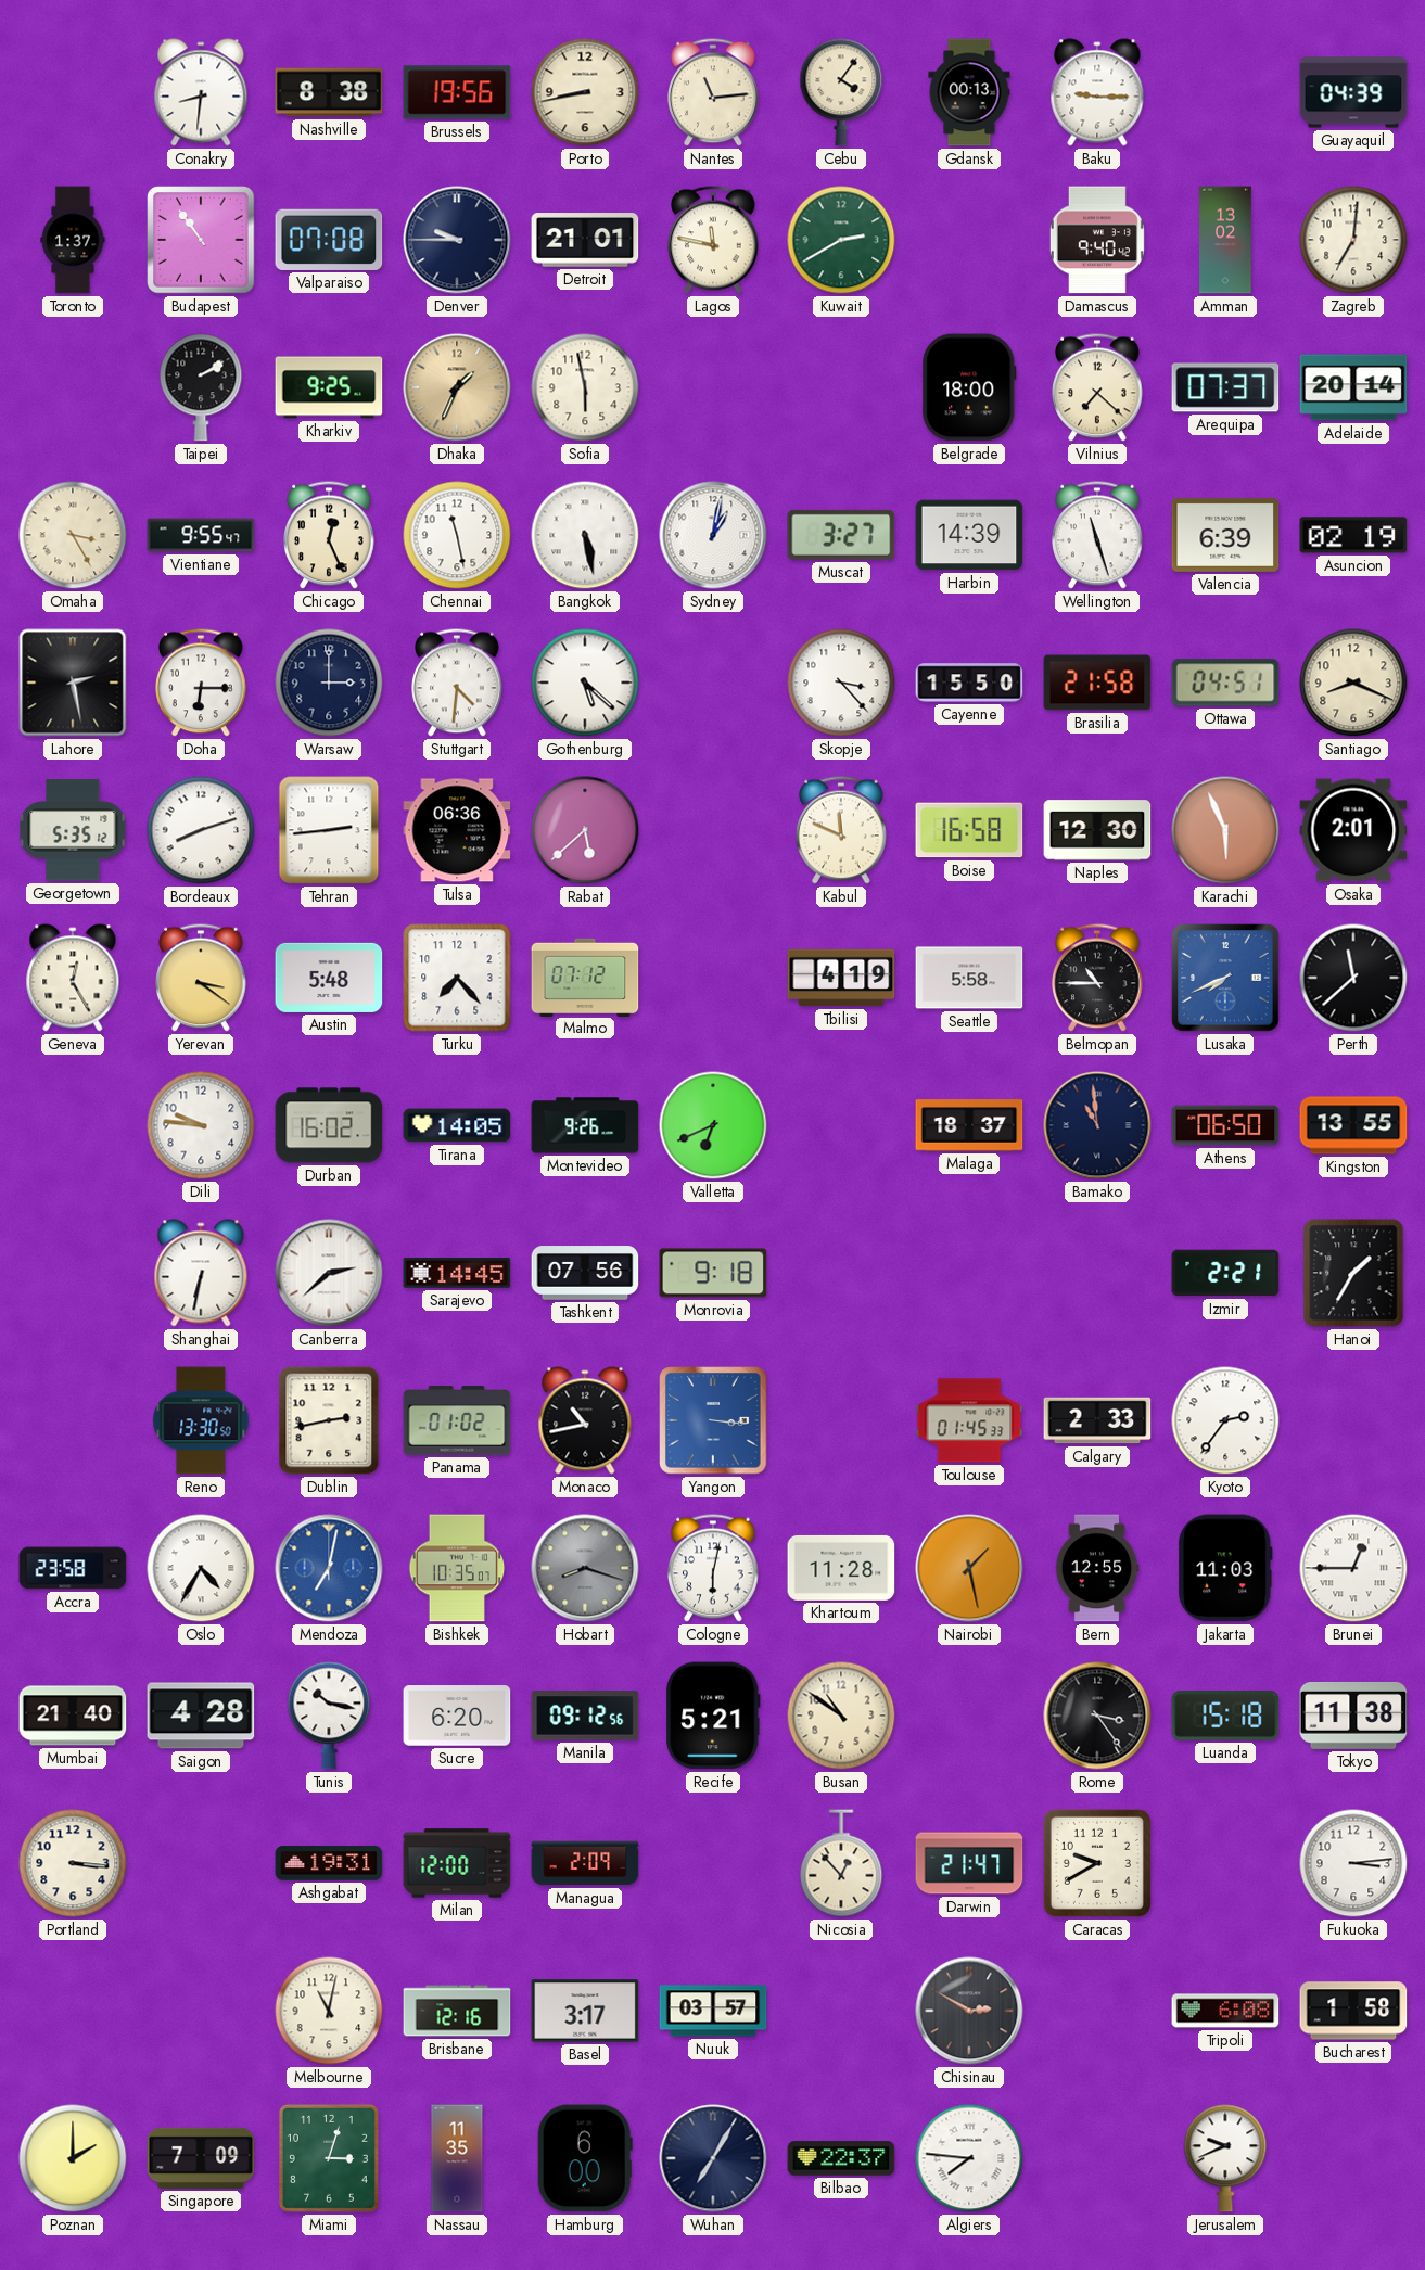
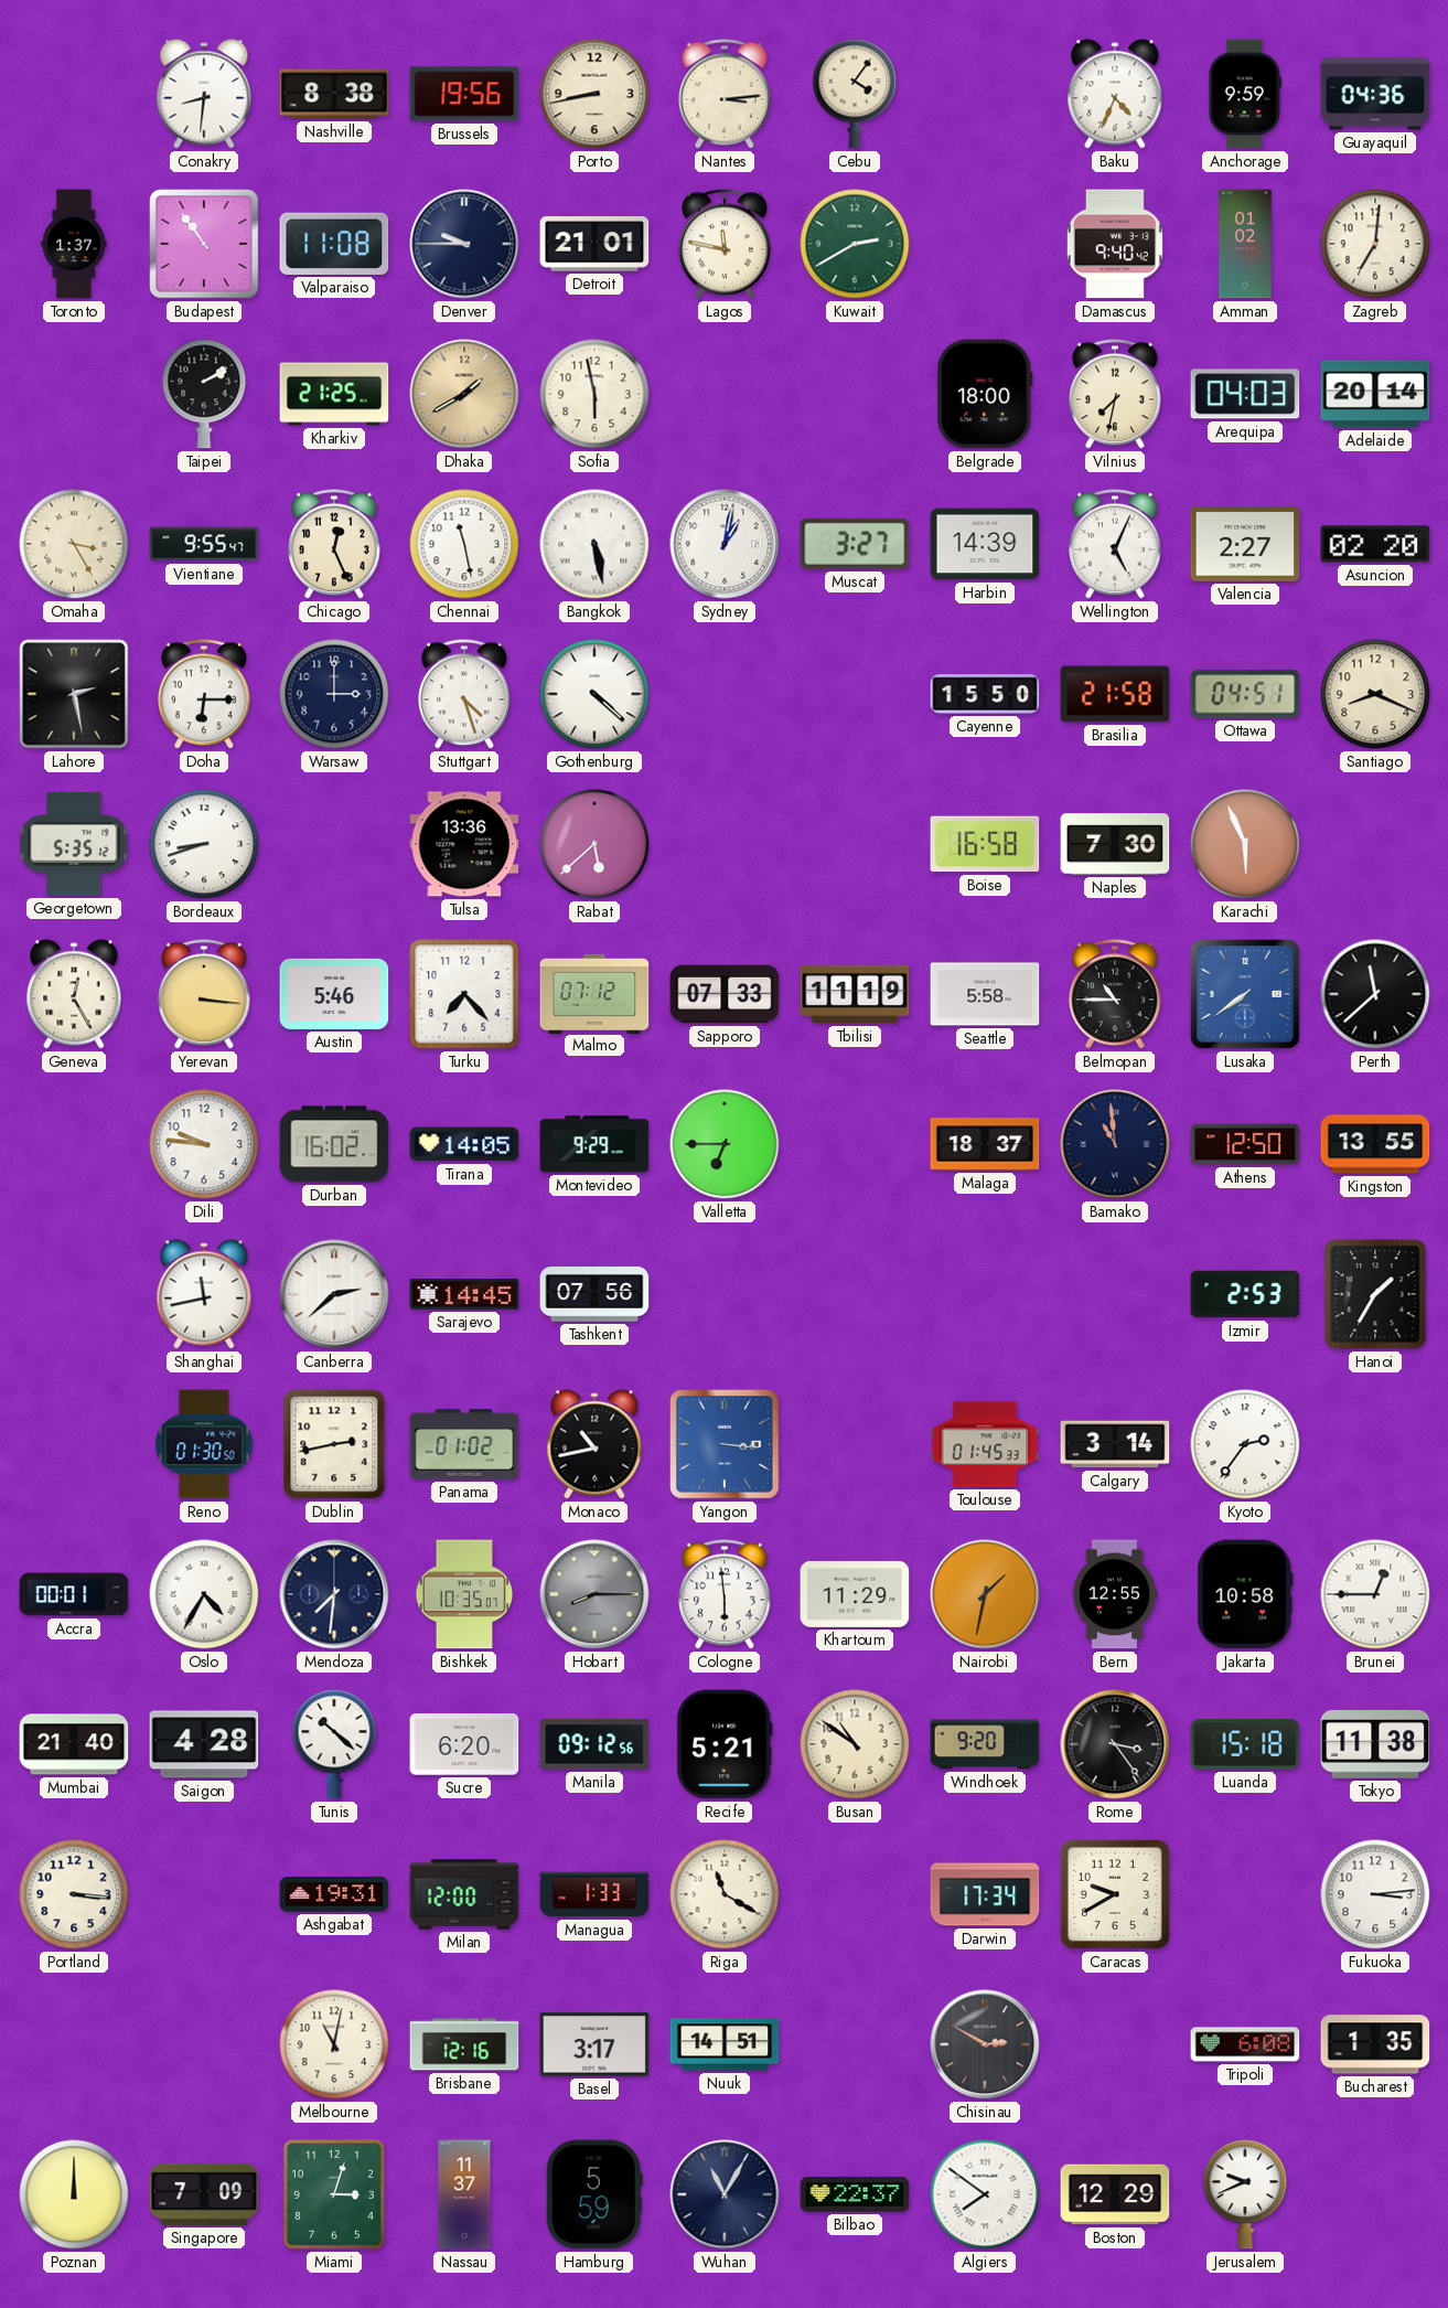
Nantes: 11:14 -> 3:14
Gdansk: 00:13 -> none
Baku: 9:15 -> 4:34
Anchorage: none -> 9:59
Guayaquil: 04:39 -> 04:36
Valparaiso: 07:08 -> 11:08
Amman: 13:02 -> 01:02
Kharkiv: 9:25 -> 21:25
Dhaka: 1:34 -> 1:40
Vilnius: 7:22 -> 7:32
Arequipa: 07:37 -> 04:03
Wellington: 11:27 -> 5:04
Valencia: 6:39 -> 2:27
Asuncion: 02:19 -> 02:20
Stuttgart: 4:31 -> 4:27
Gothenburg: 5:22 -> 4:22
Skopje: 3:23 -> none
Bordeaux: 8:12 -> 8:42
Tehran: 2:44 -> none
Tulsa: 06:36 -> 13:36
Kabul: 11:49 -> none
Naples: 12:30 -> 7:30
Osaka: 2:01 -> none
Yerevan: 3:21 -> 3:16
Austin: 5:48 -> 5:46
Sapporo: none -> 07:33
Tbilisi: 4:19 -> 11:19
Lusaka: 7:41 -> 7:39
Montevideo: 9:26 -> 9:29
Valletta: 6:41 -> 6:45
Athens: 06:50 -> 12:50
Shanghai: 6:32 -> 11:43
Monrovia: 9:18 -> none
Izmir: 2:21 -> 2:53
Reno: 13:30 -> 01:30
Calgary: 2:33 -> 3:14
Accra: 23:58 -> 00:01
Mendoza: 7:02 -> 7:31
Mendoza dial: blue -> navy
Hobart: 8:18 -> 8:15
Cologne: 6:02 -> 5:59
Khartoum: 11:28 -> 11:29
Nairobi: 1:28 -> 1:32
Jakarta: 11:03 -> 10:58
Tunis: 10:17 -> 10:22
Windhoek: none -> 9:20
Managua: 2:09 -> 1:33
Riga: none -> 11:20
Nicosia: 12:53 -> none
Darwin: 21:47 -> 17:34
Nuuk: 03:57 -> 14:51
Bucharest: 1:58 -> 1:35
Poznan: 2:00 -> 12:00
Nassau: 11:35 -> 11:37
Hamburg: 6:00 -> 5:59
Wuhan: 7:05 -> 11:05
Algiers: 7:46 -> 7:51
Boston: none -> 12:29
